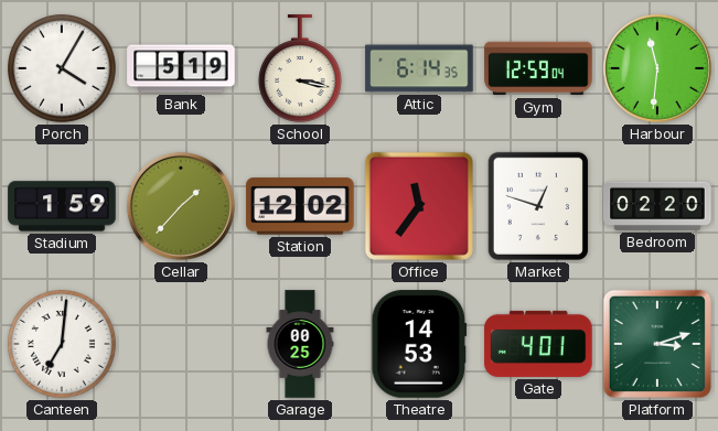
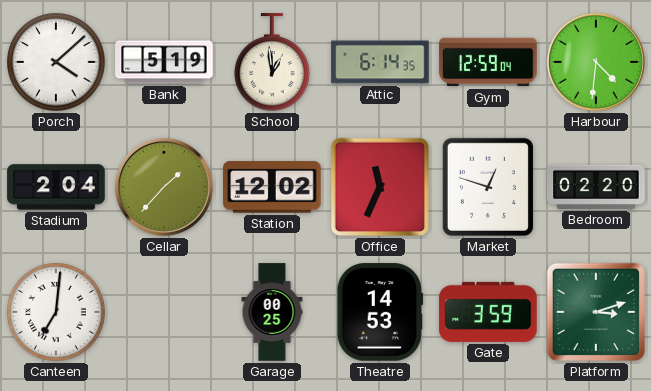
Porch: 4:05 -> 4:08
School: 3:17 -> 12:59
Harbour: 11:31 -> 4:31
Stadium: 1:59 -> 2:04
Office: 11:36 -> 11:34
Gate: 4:01 -> 3:59
